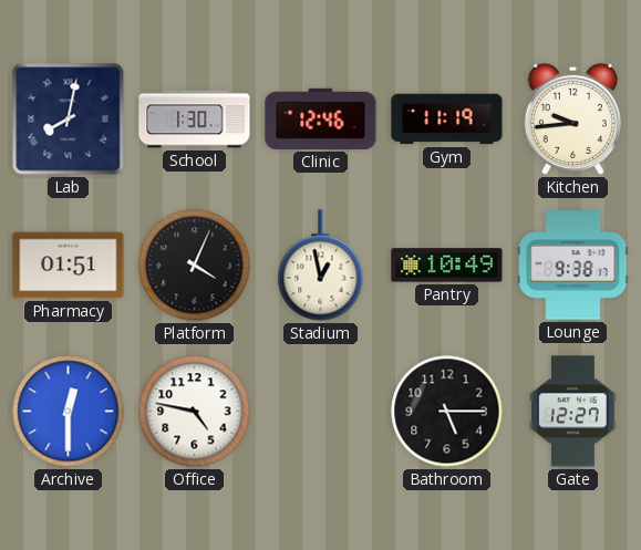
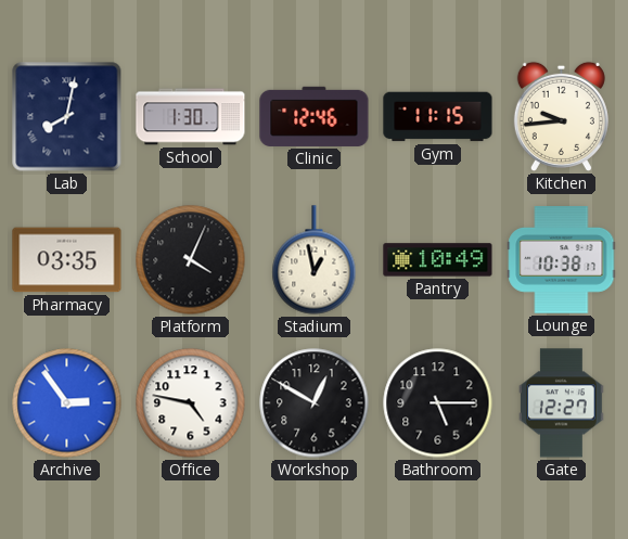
Gym: 11:19 -> 11:15
Pharmacy: 01:51 -> 03:35
Lounge: 9:38 -> 10:38
Archive: 12:30 -> 2:54
Workshop: none -> 12:50
